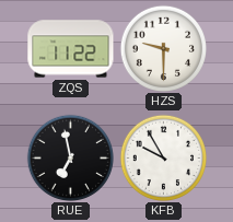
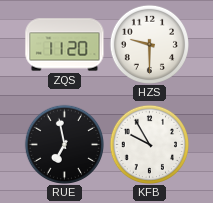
ZQS: 11:22 -> 11:20
